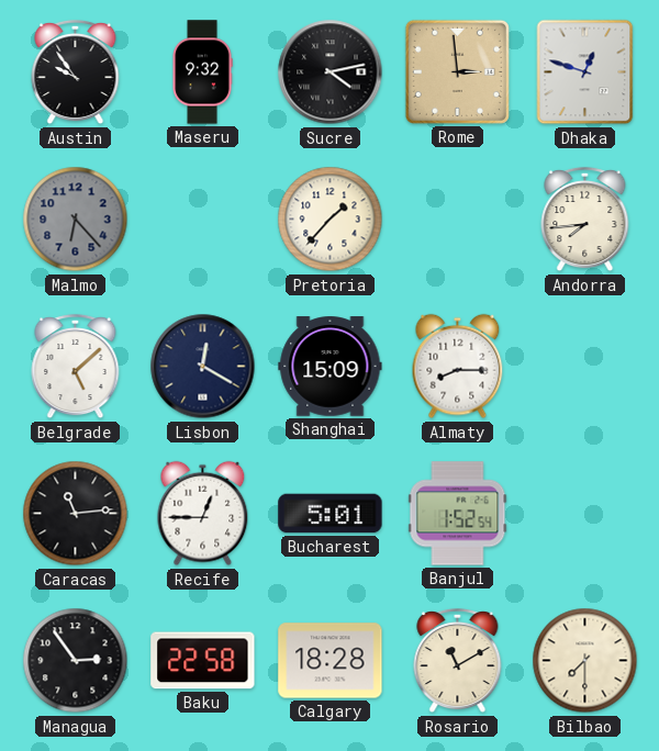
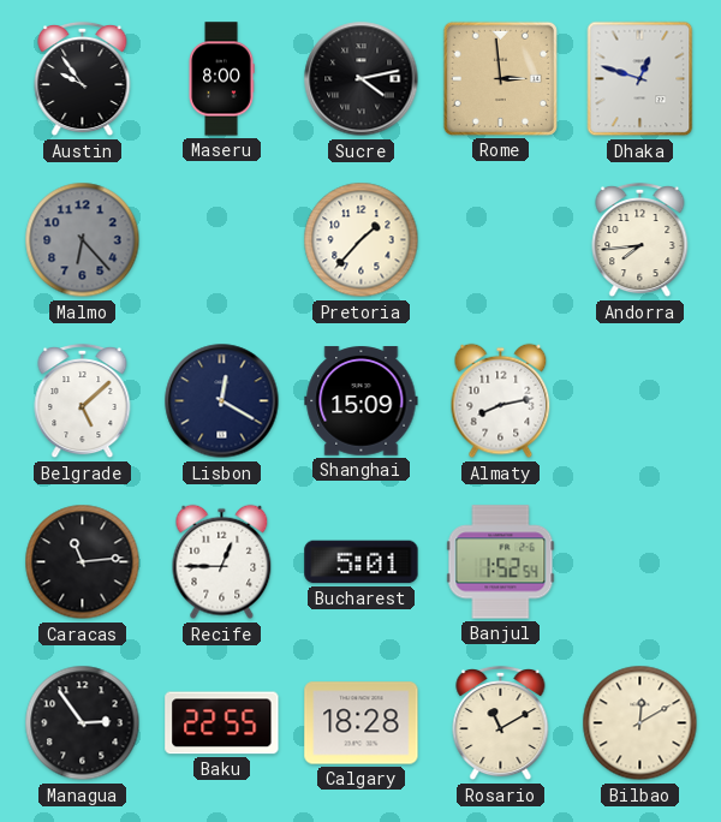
Maseru: 9:32 -> 8:00
Almaty: 8:15 -> 8:13
Baku: 22:58 -> 22:55
Bilbao: 7:30 -> 12:10
